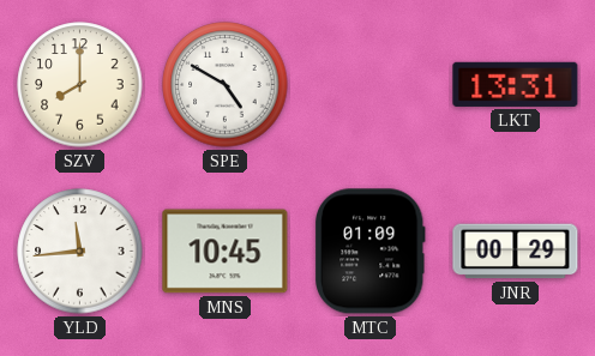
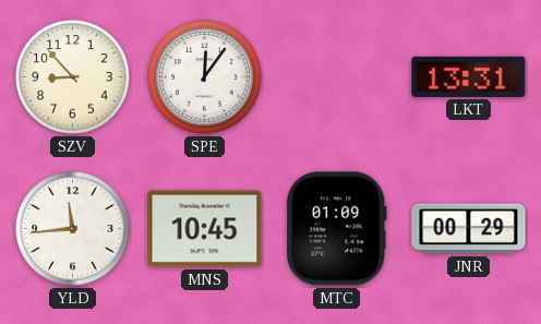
SZV: 8:00 -> 8:53
SPE: 4:50 -> 12:06
